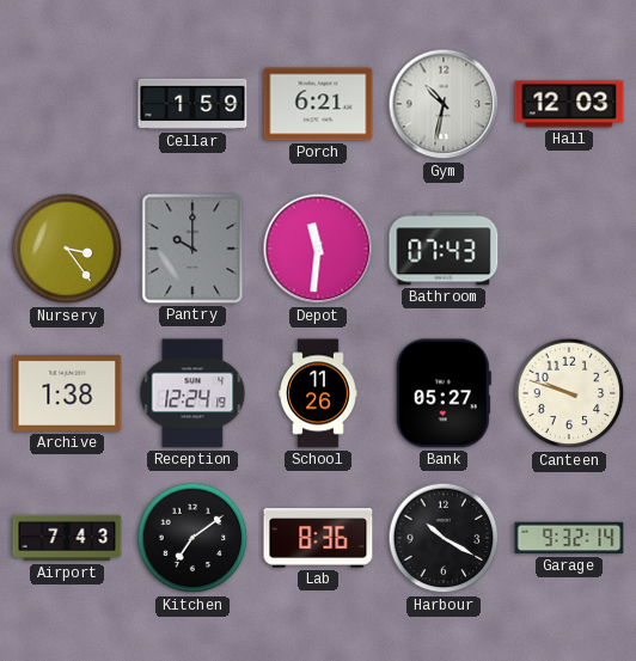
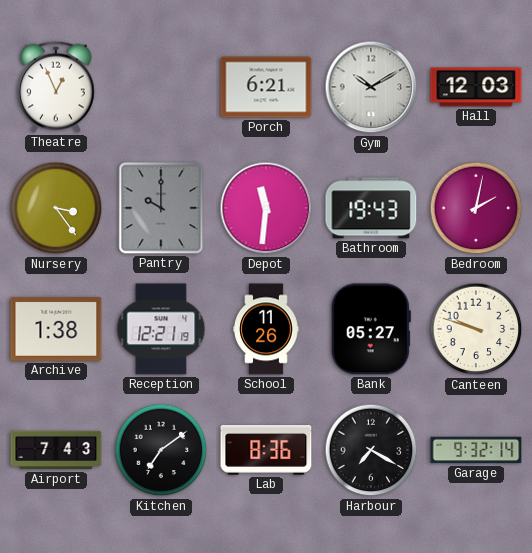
Theatre: none -> 12:56
Cellar: 1:59 -> none
Gym: 10:32 -> 10:10
Bathroom: 07:43 -> 19:43
Bedroom: none -> 2:02
Reception: 12:24 -> 12:21
Harbour: 10:20 -> 7:20
